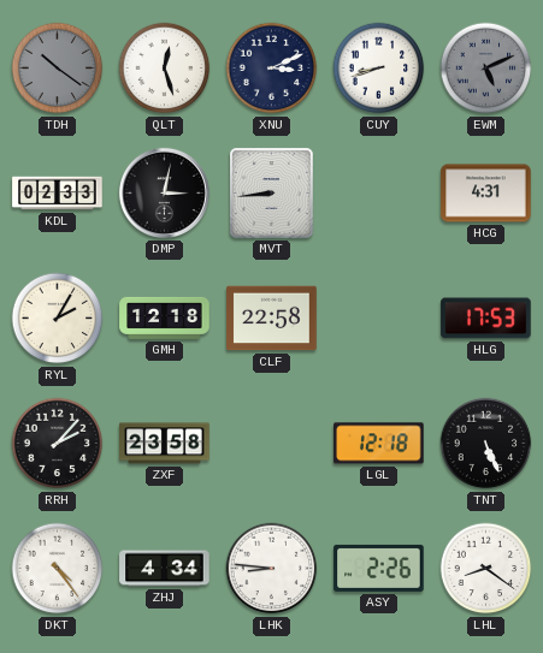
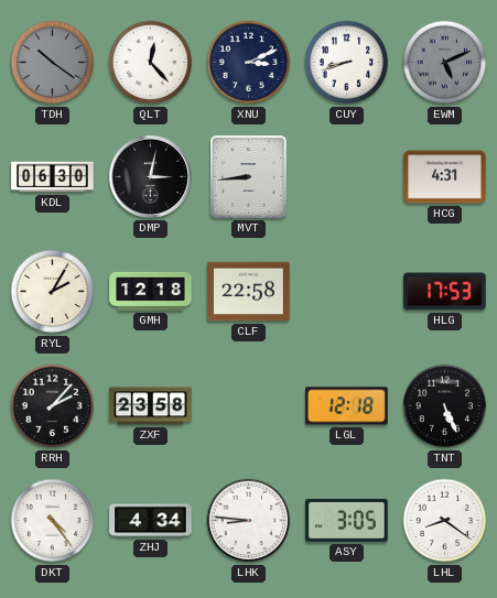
QLT: 12:27 -> 12:23
KDL: 02:33 -> 06:30
ASY: 2:26 -> 3:05
